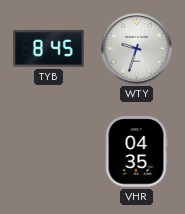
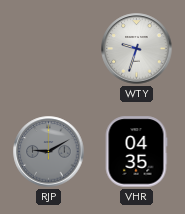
TYB: 8:45 -> none
RJP: none -> 9:10
